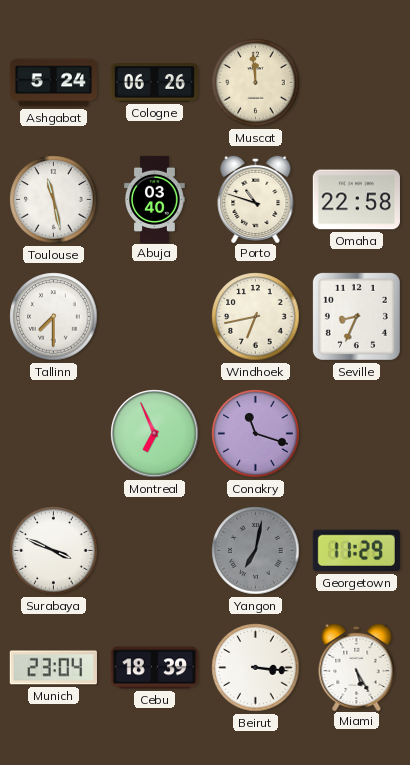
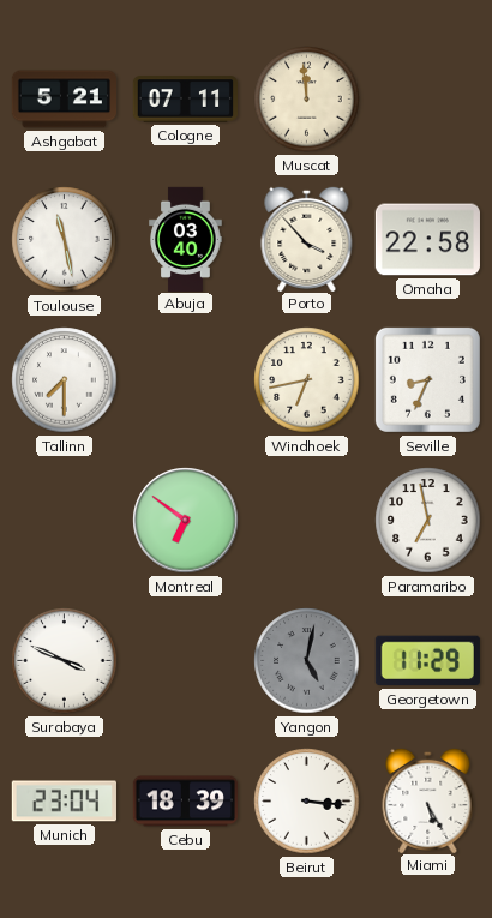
Ashgabat: 5:24 -> 5:21
Cologne: 06:26 -> 07:11
Porto: 10:48 -> 3:53
Montreal: 6:56 -> 6:51
Conakry: 11:18 -> none
Paramaribo: none -> 6:58
Yangon: 7:02 -> 5:02
